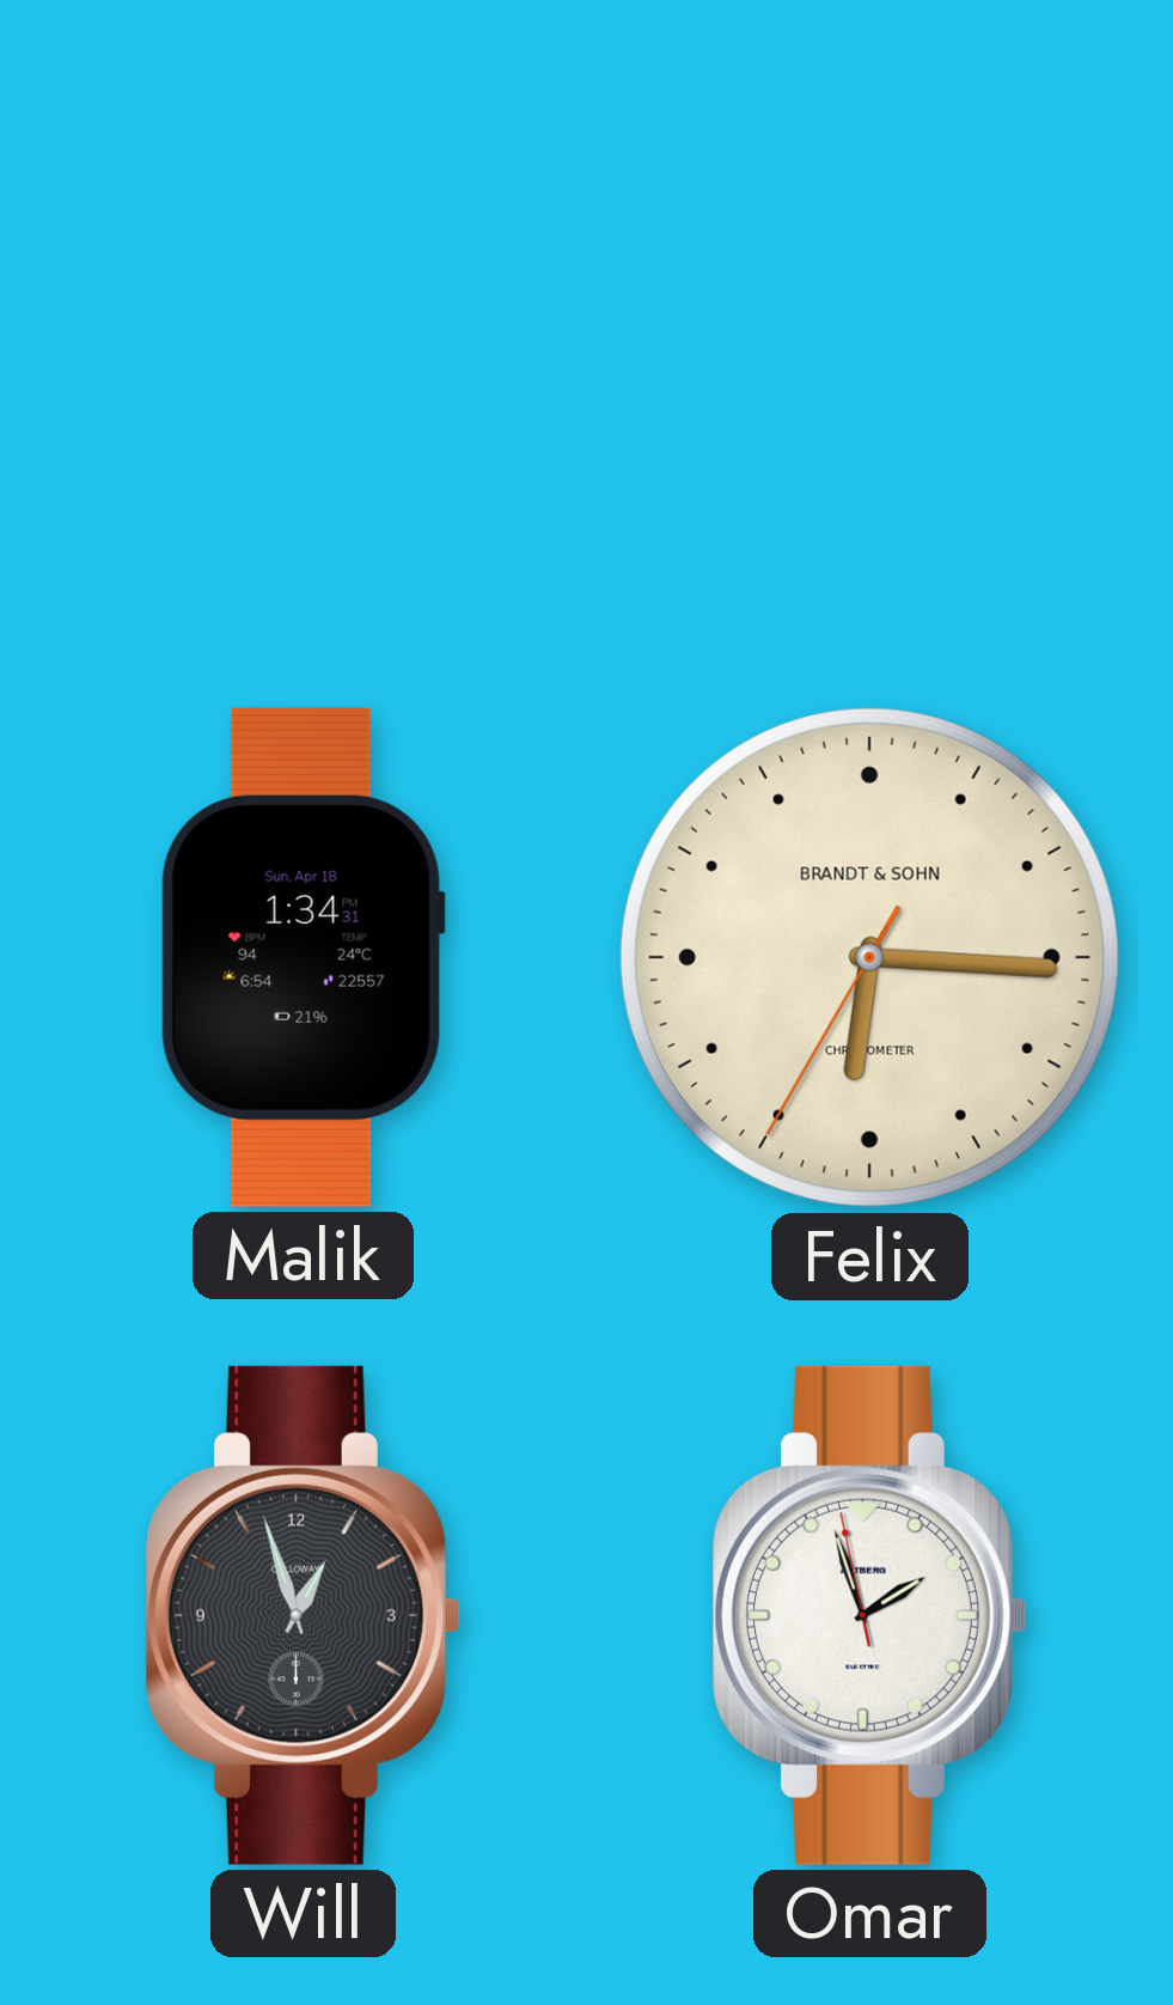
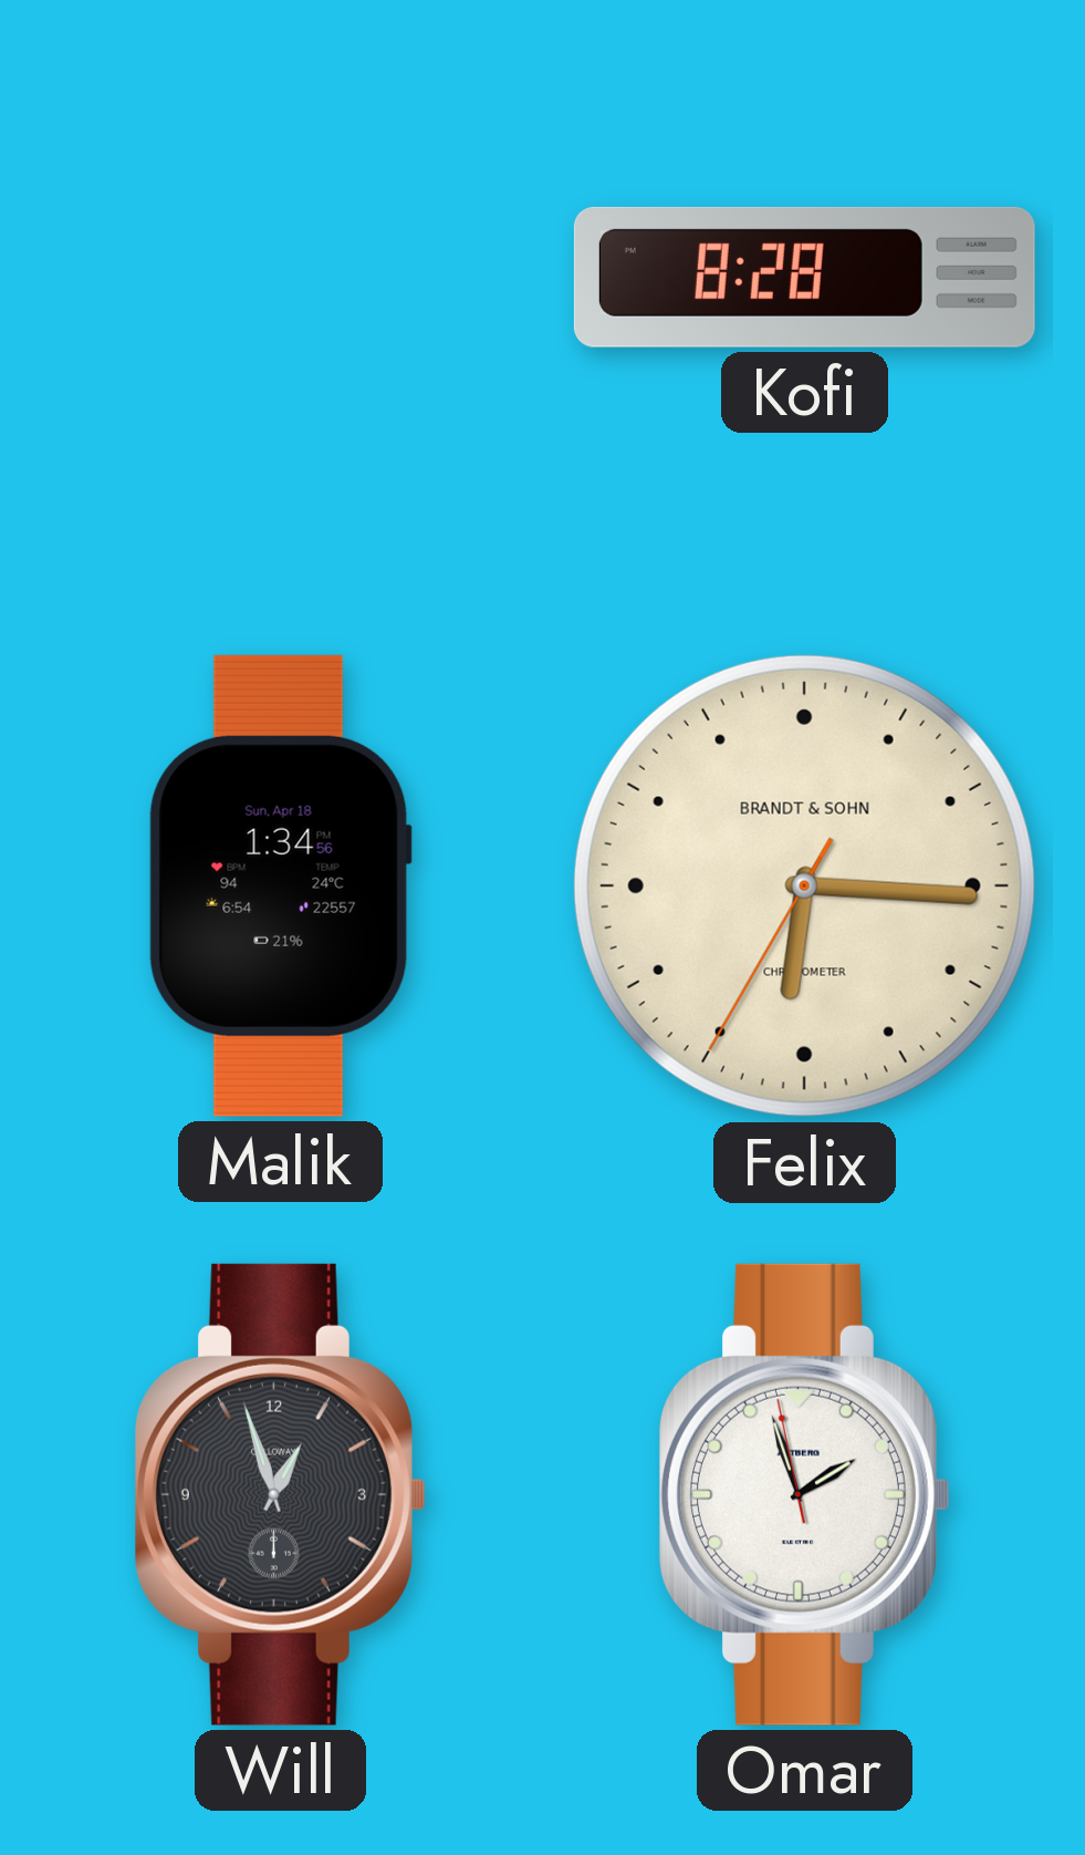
Kofi: none -> 8:28
Malik: 1:34:31 PM -> 1:34:56 PM
